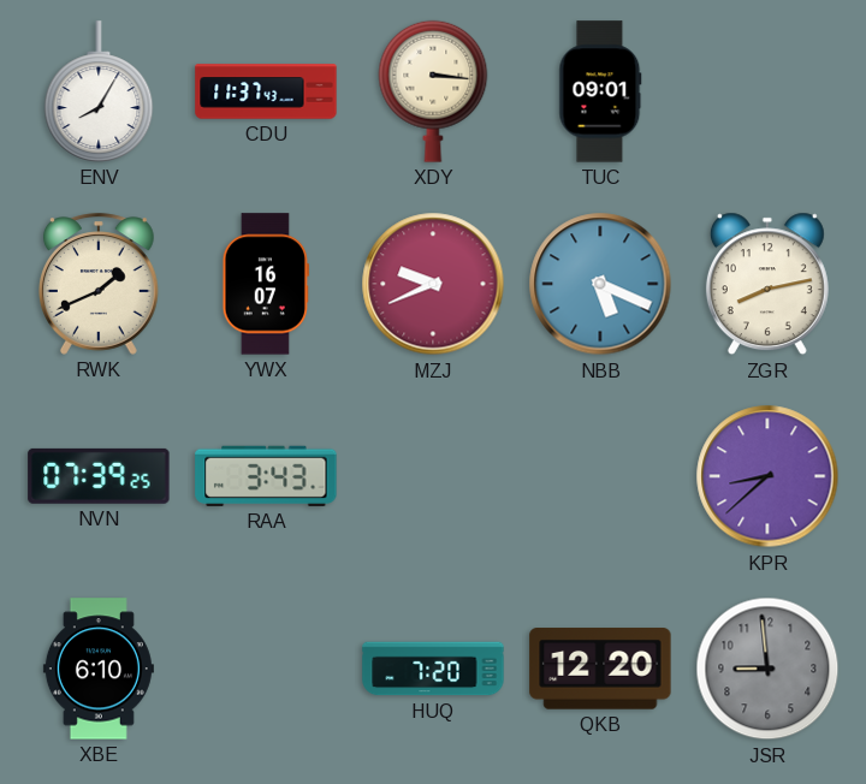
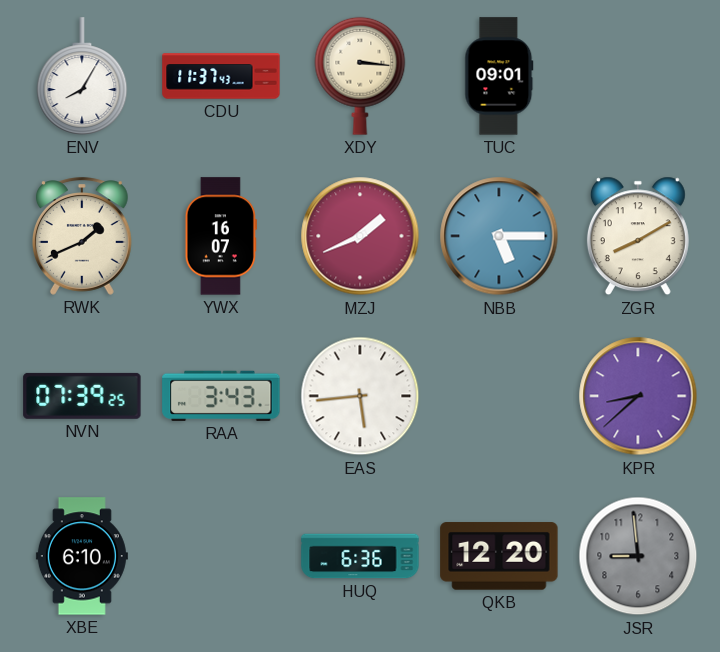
MZJ: 9:41 -> 1:41
NBB: 5:19 -> 5:15
ZGR: 8:13 -> 8:10
EAS: none -> 5:44
HUQ: 7:20 -> 6:36
